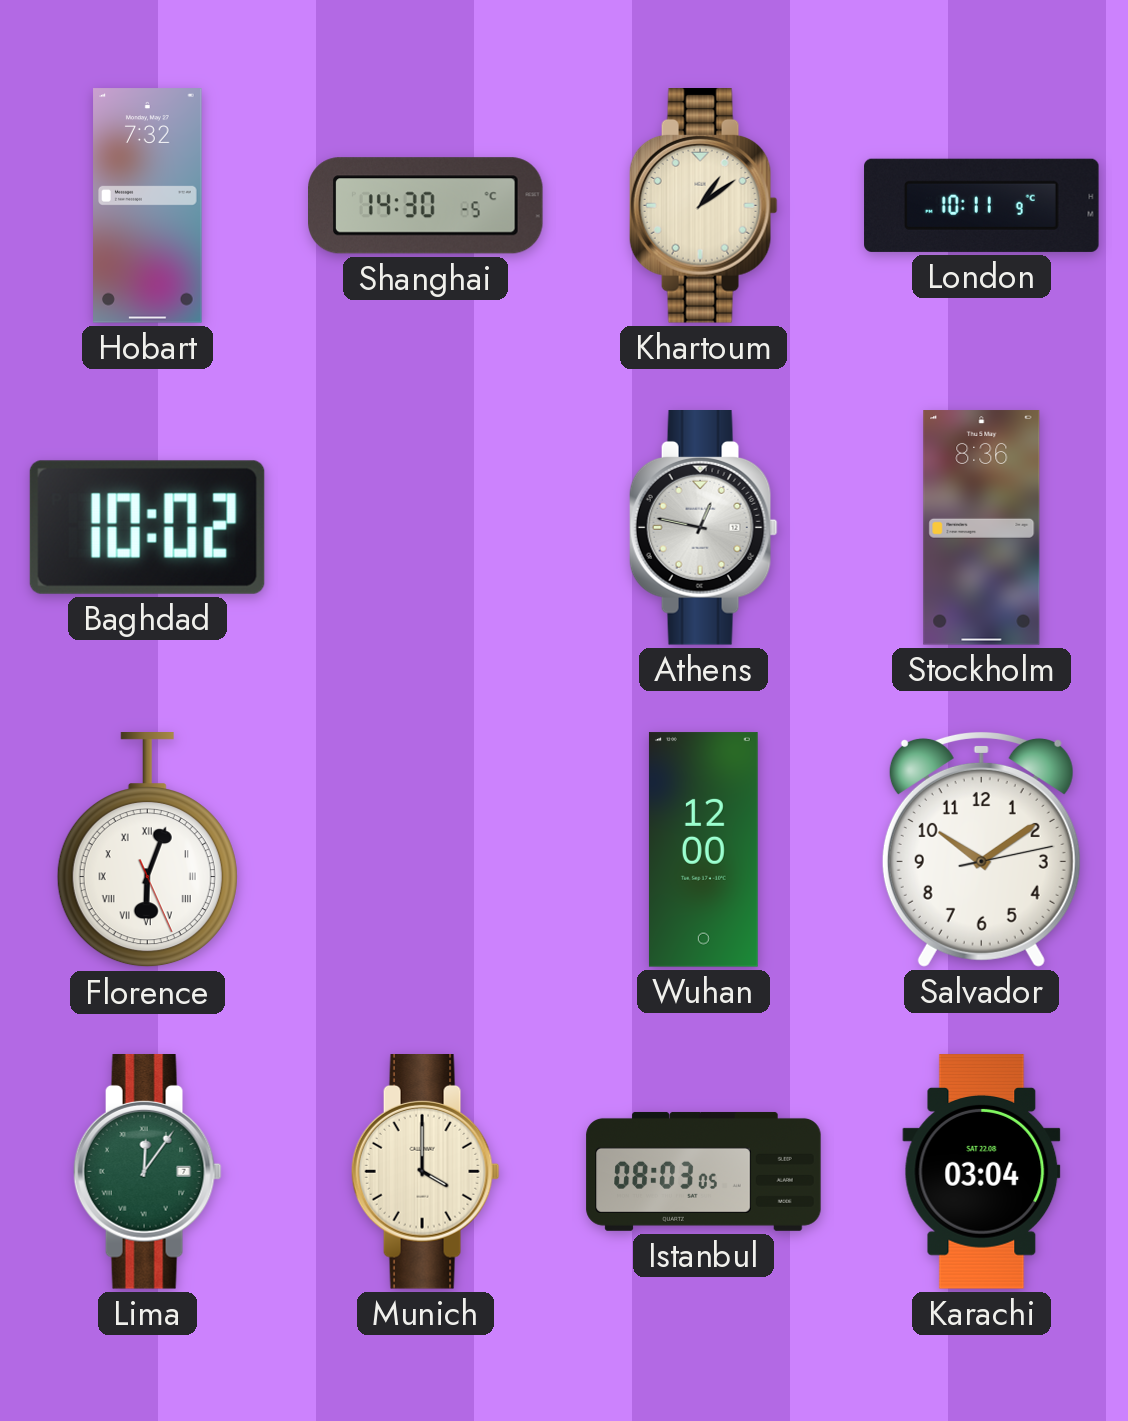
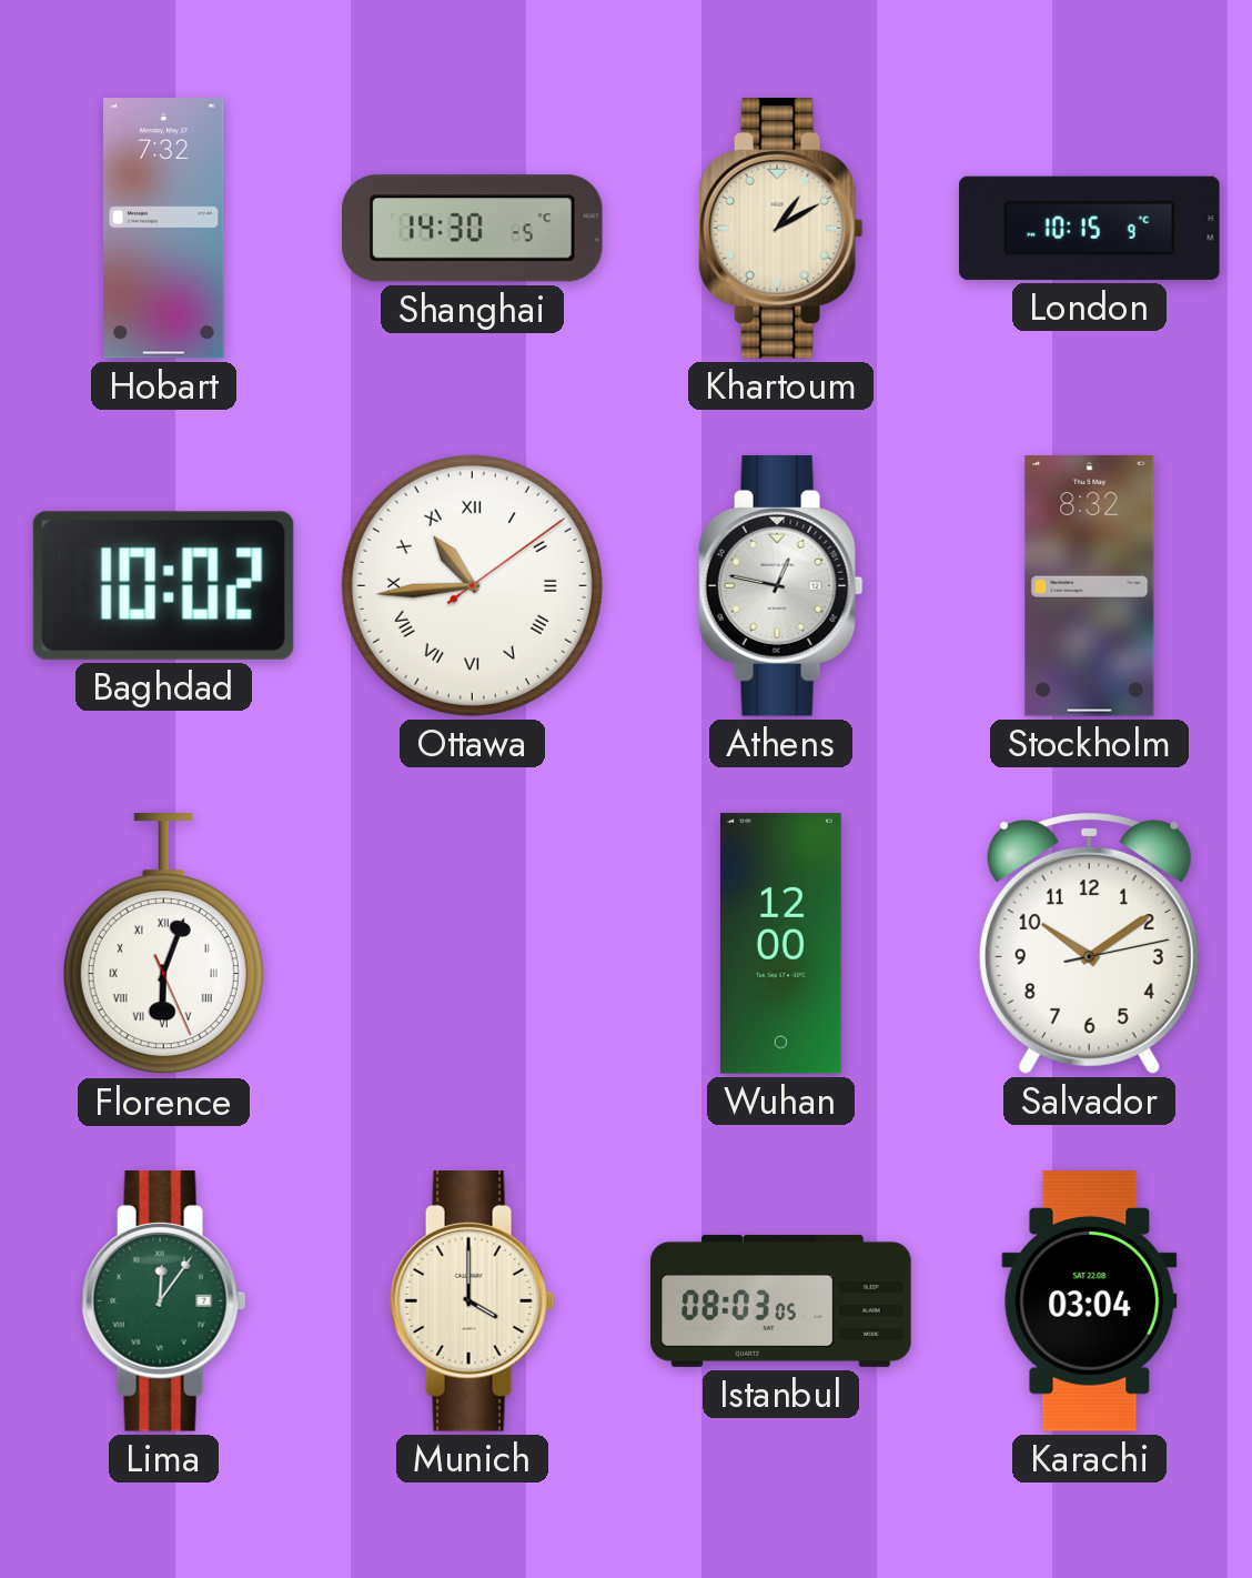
Khartoum: 1:09 -> 1:10
London: 10:11 -> 10:15
Ottawa: none -> 10:44
Stockholm: 8:36 -> 8:32
